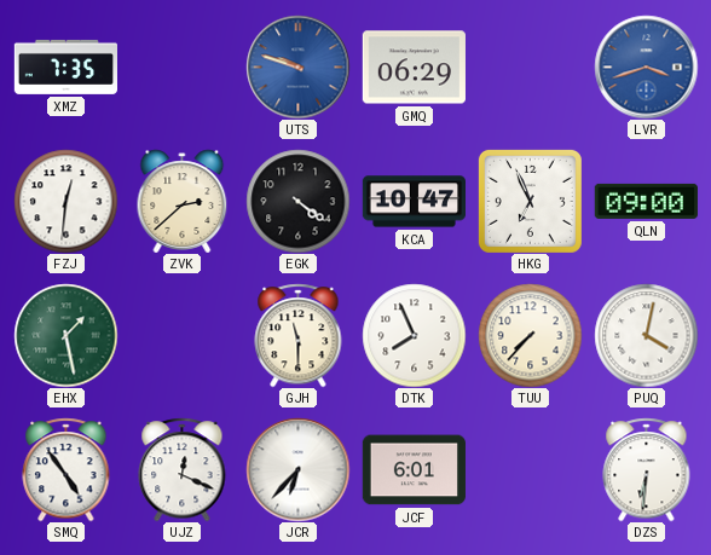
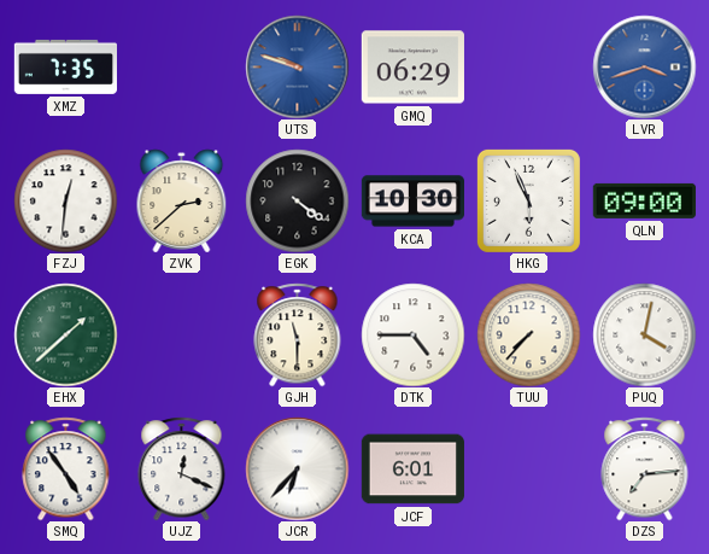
KCA: 10:47 -> 10:30
HKG: 6:56 -> 5:56
EHX: 1:28 -> 1:38
DTK: 7:56 -> 4:45
DZS: 6:31 -> 7:14
